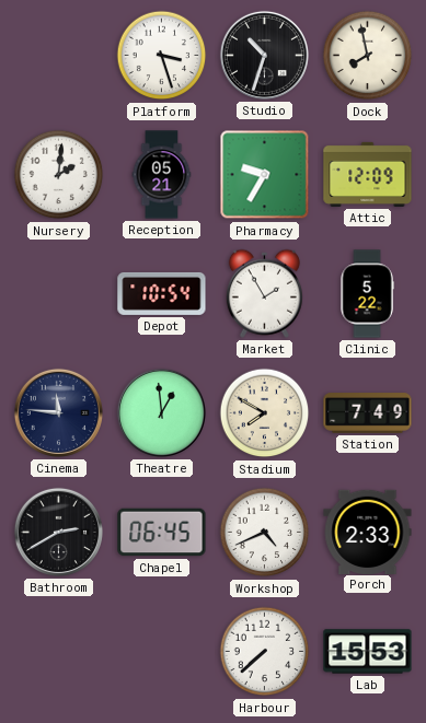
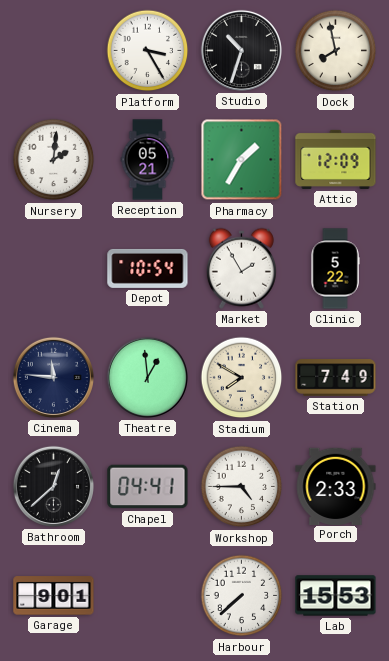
Platform: 3:27 -> 3:25
Pharmacy: 9:35 -> 1:35
Bathroom: 2:40 -> 12:38
Chapel: 06:45 -> 04:41
Workshop: 4:41 -> 4:45
Garage: none -> 9:01
